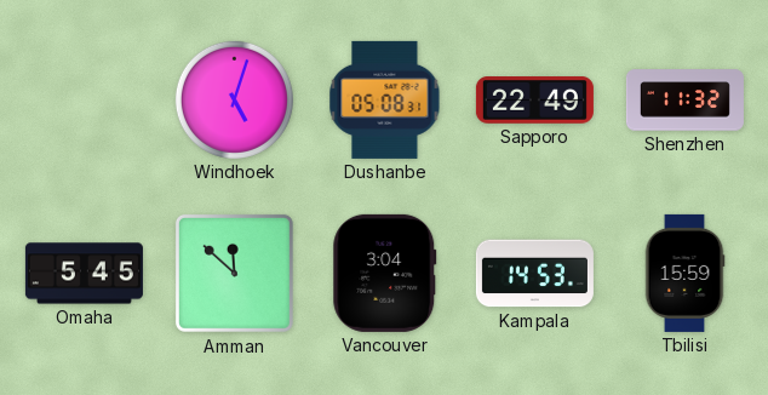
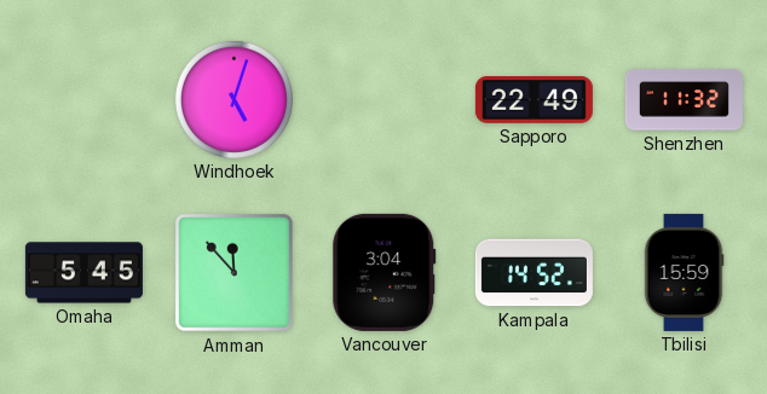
Dushanbe: 05:08 -> none
Amman: 11:52 -> 11:53
Kampala: 14:53 -> 14:52
